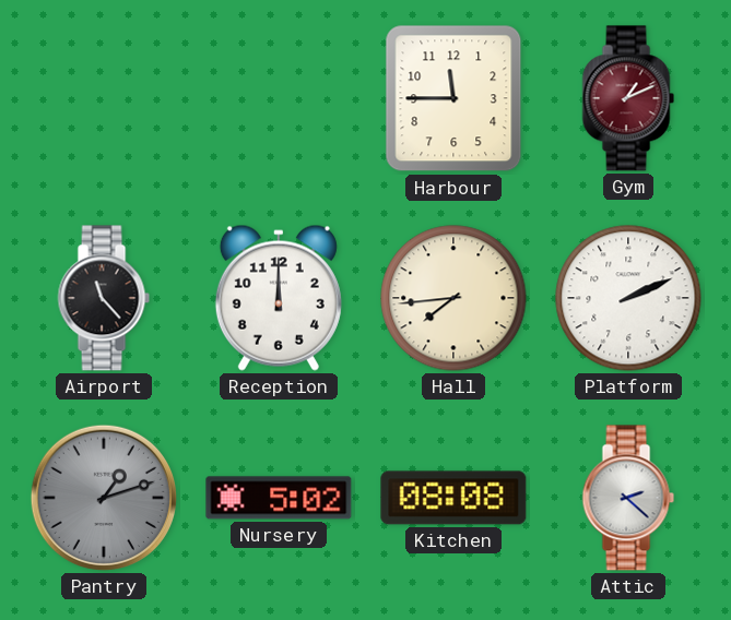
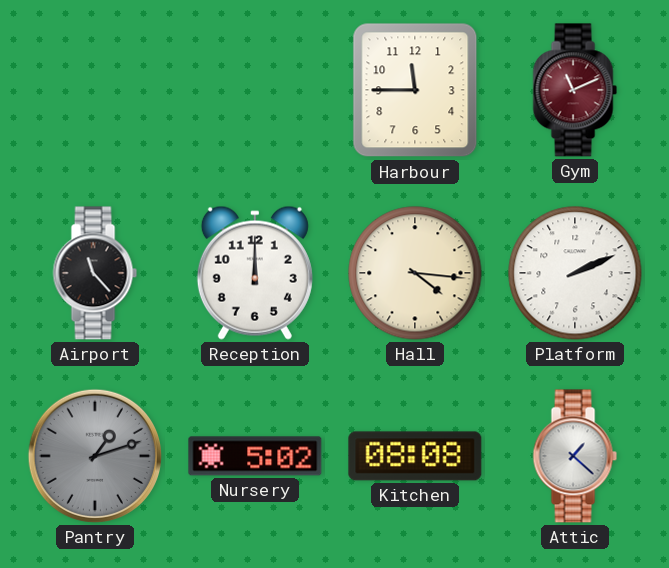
Gym: 1:11 -> 11:11
Hall: 7:44 -> 4:16
Attic: 2:22 -> 1:22
